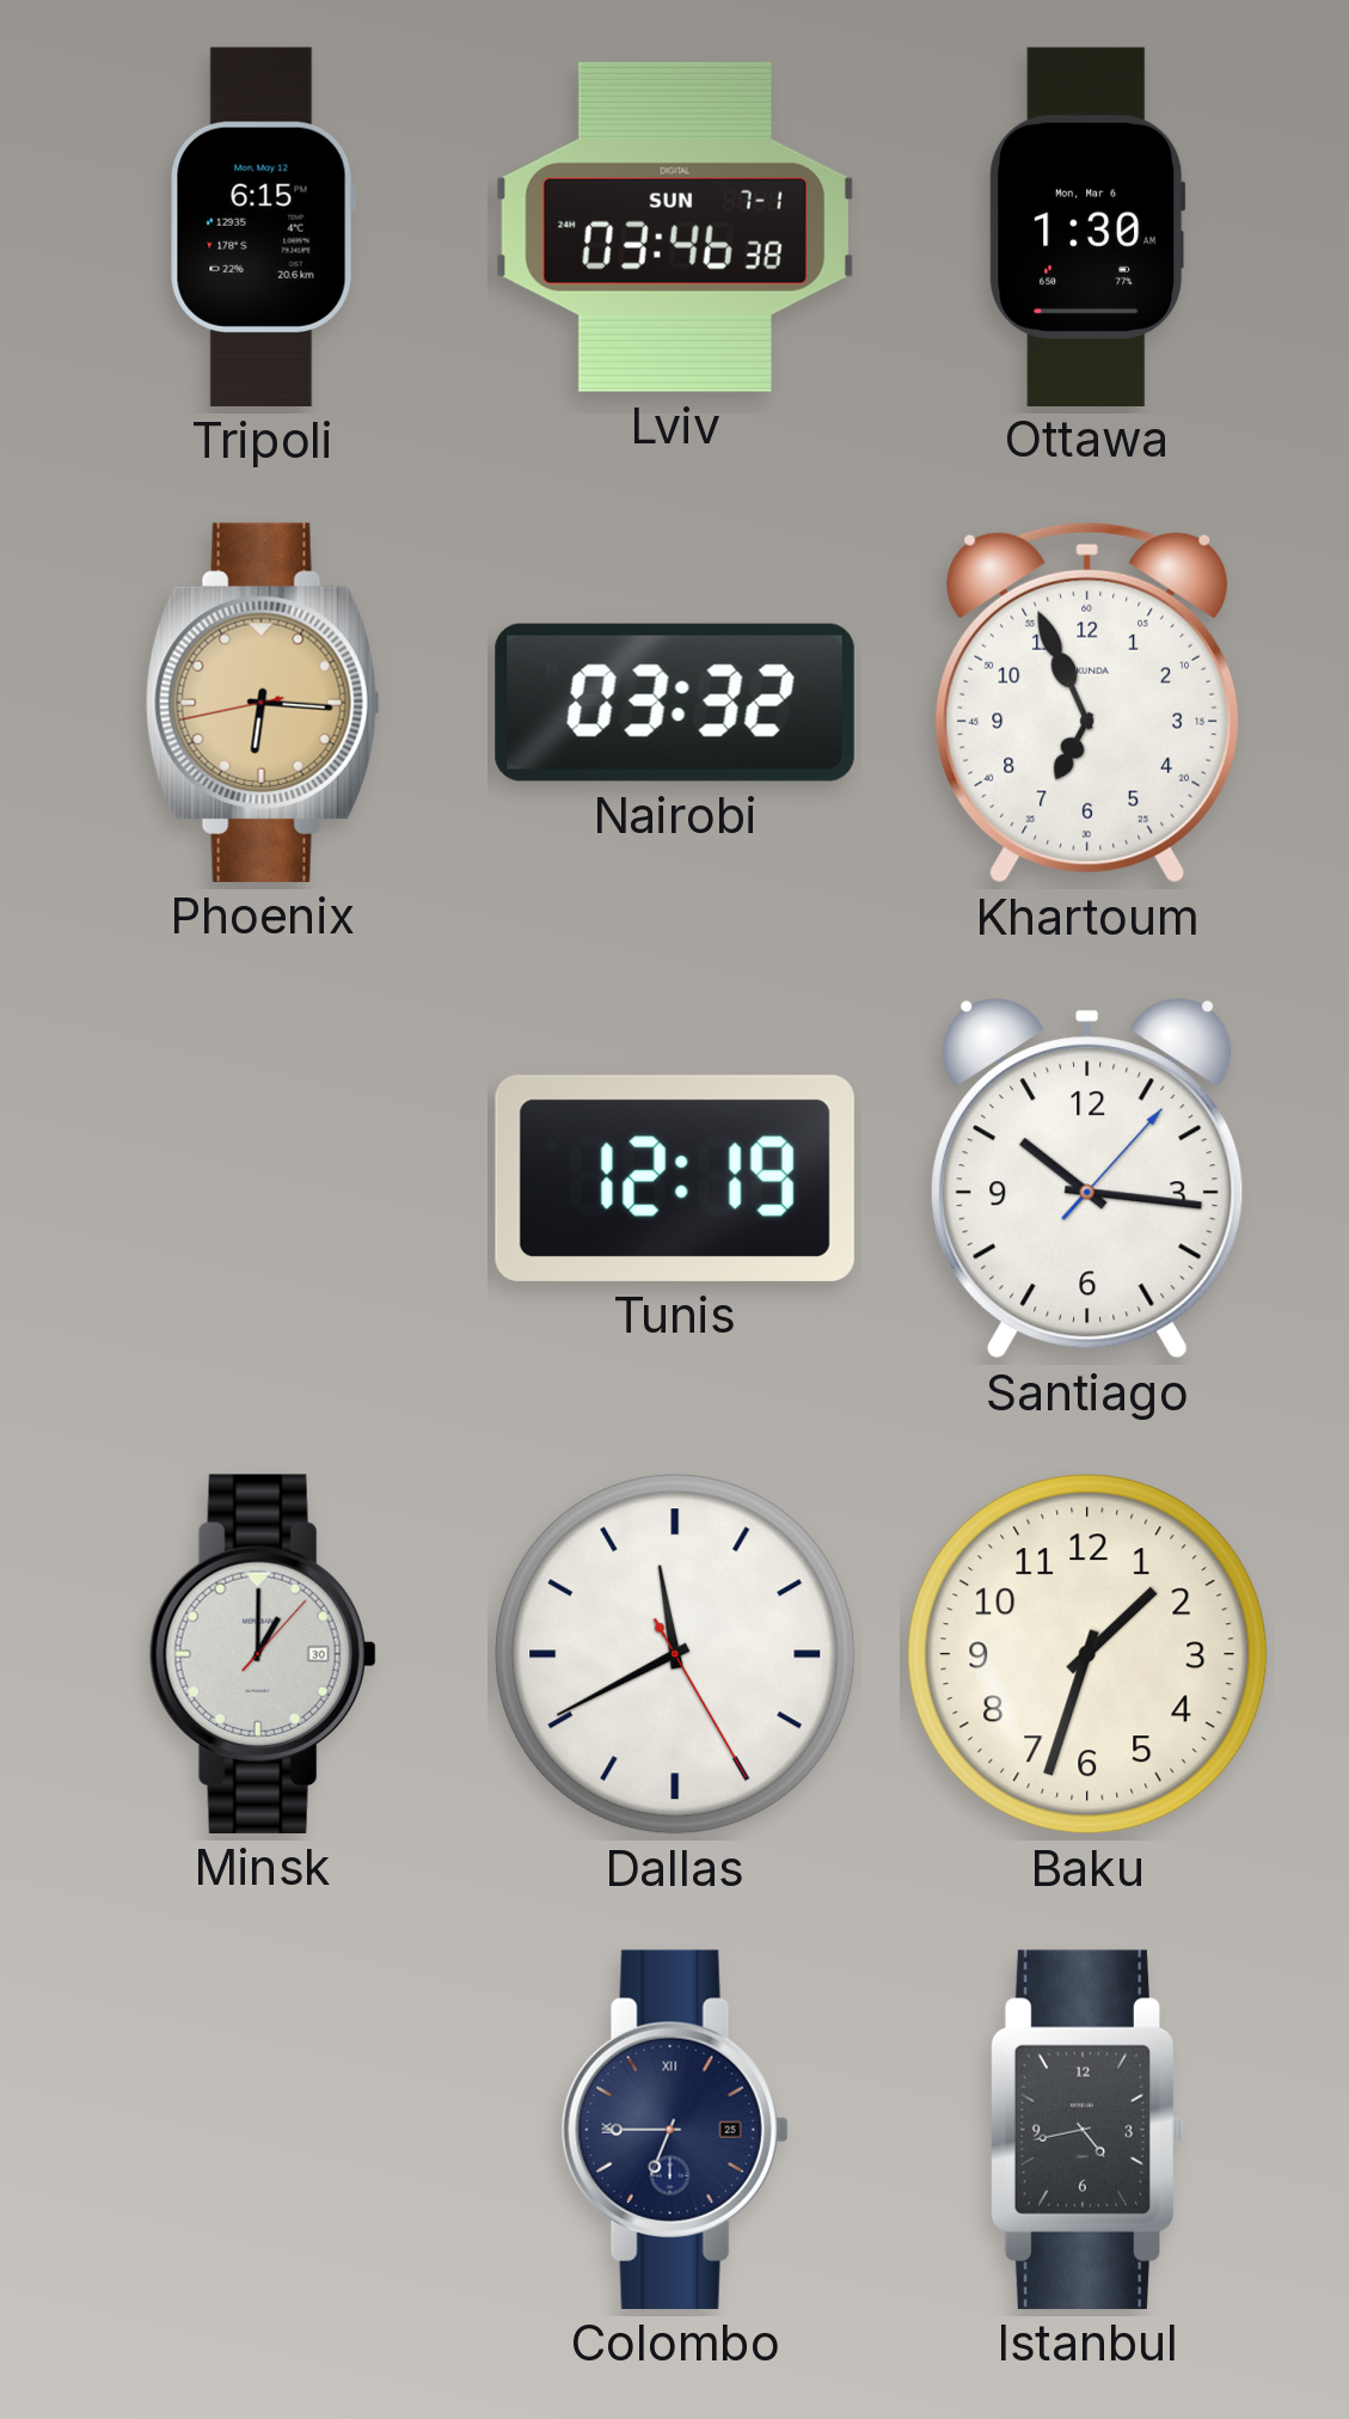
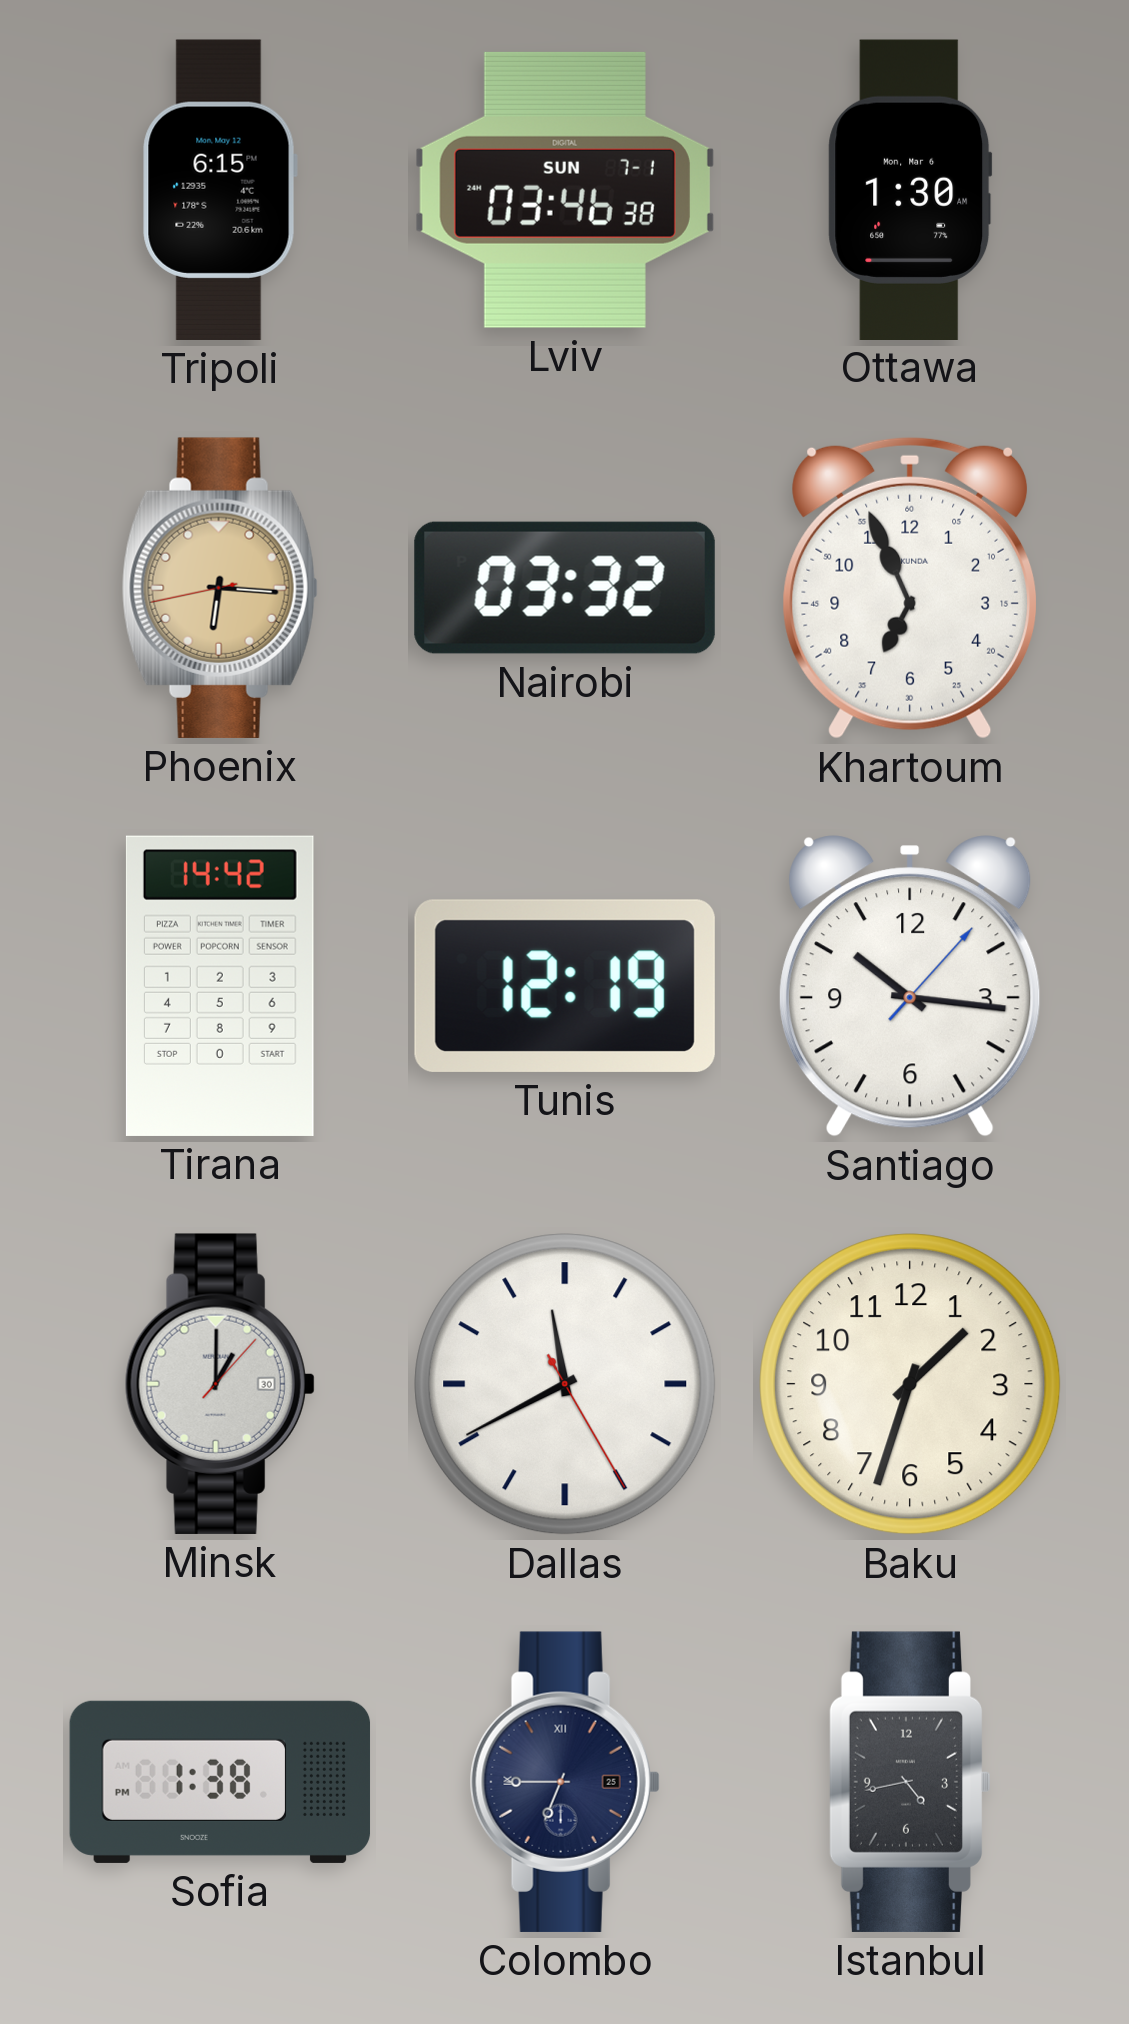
Tirana: none -> 14:42
Sofia: none -> 1:38
